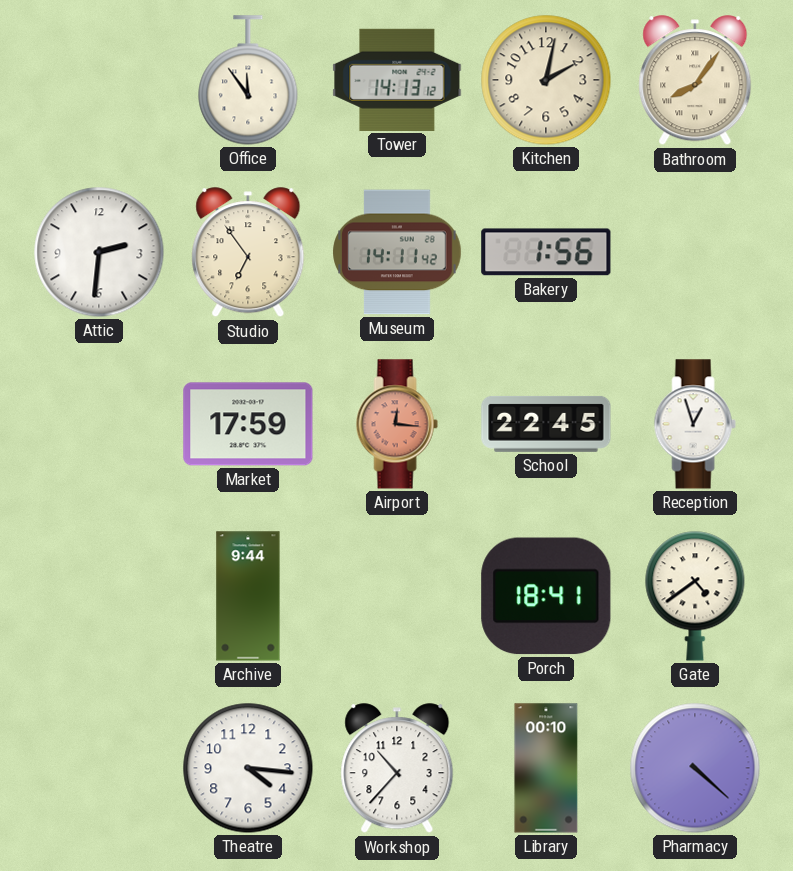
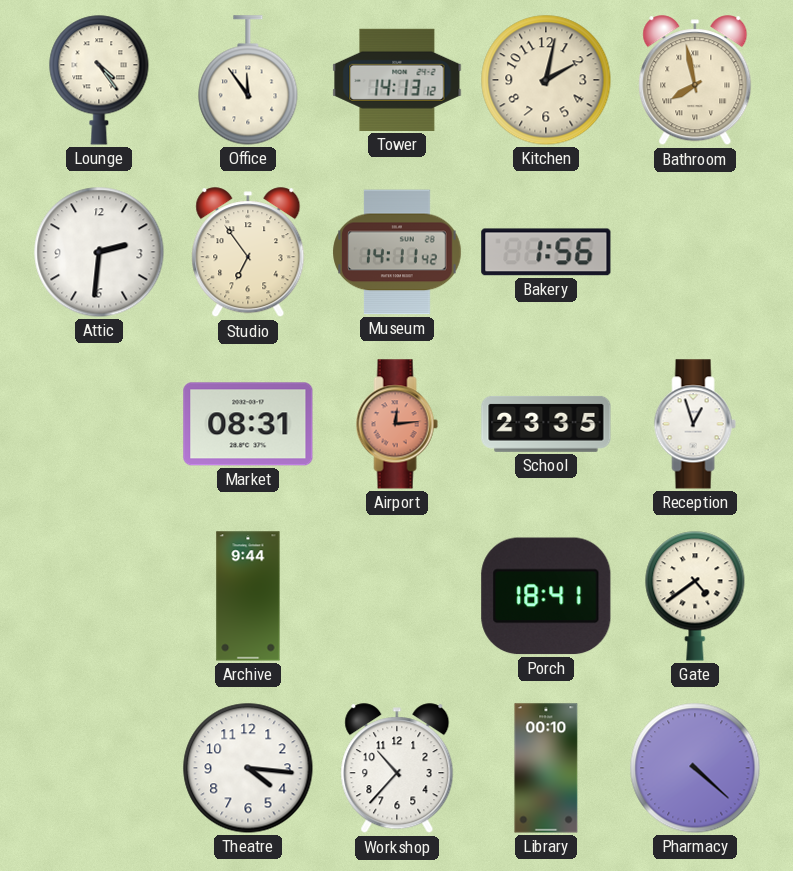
Lounge: none -> 4:24
Bathroom: 8:06 -> 7:58
Market: 17:59 -> 08:31
Airport: 12:16 -> 12:14
School: 22:45 -> 23:35
